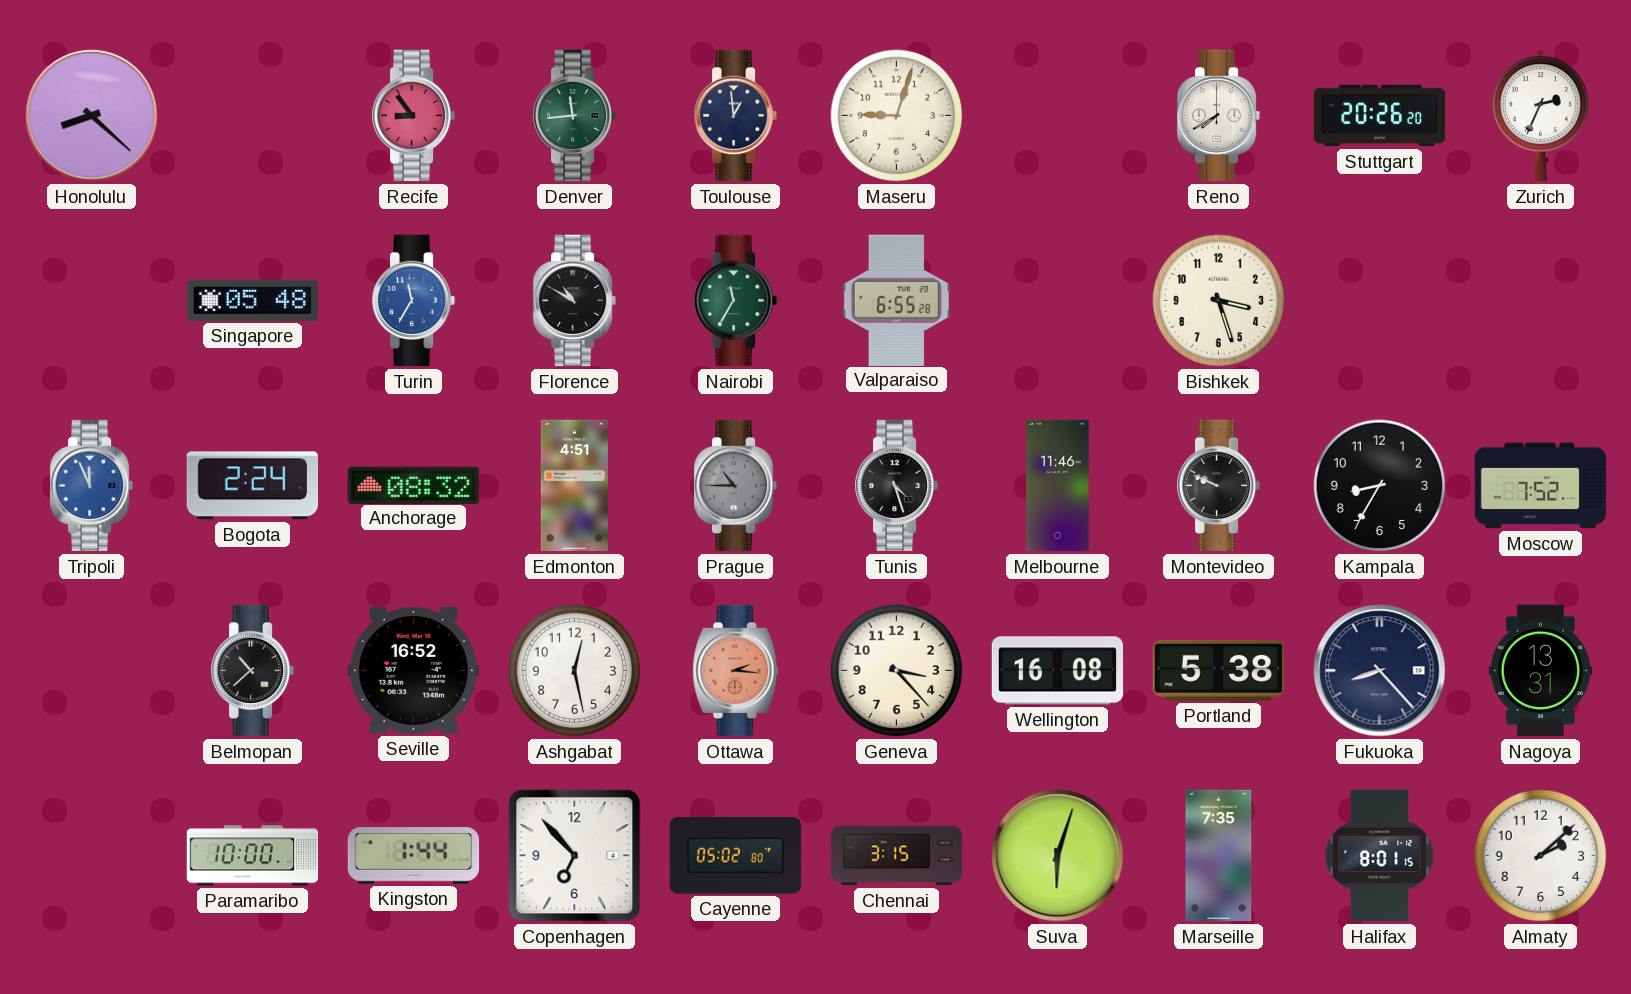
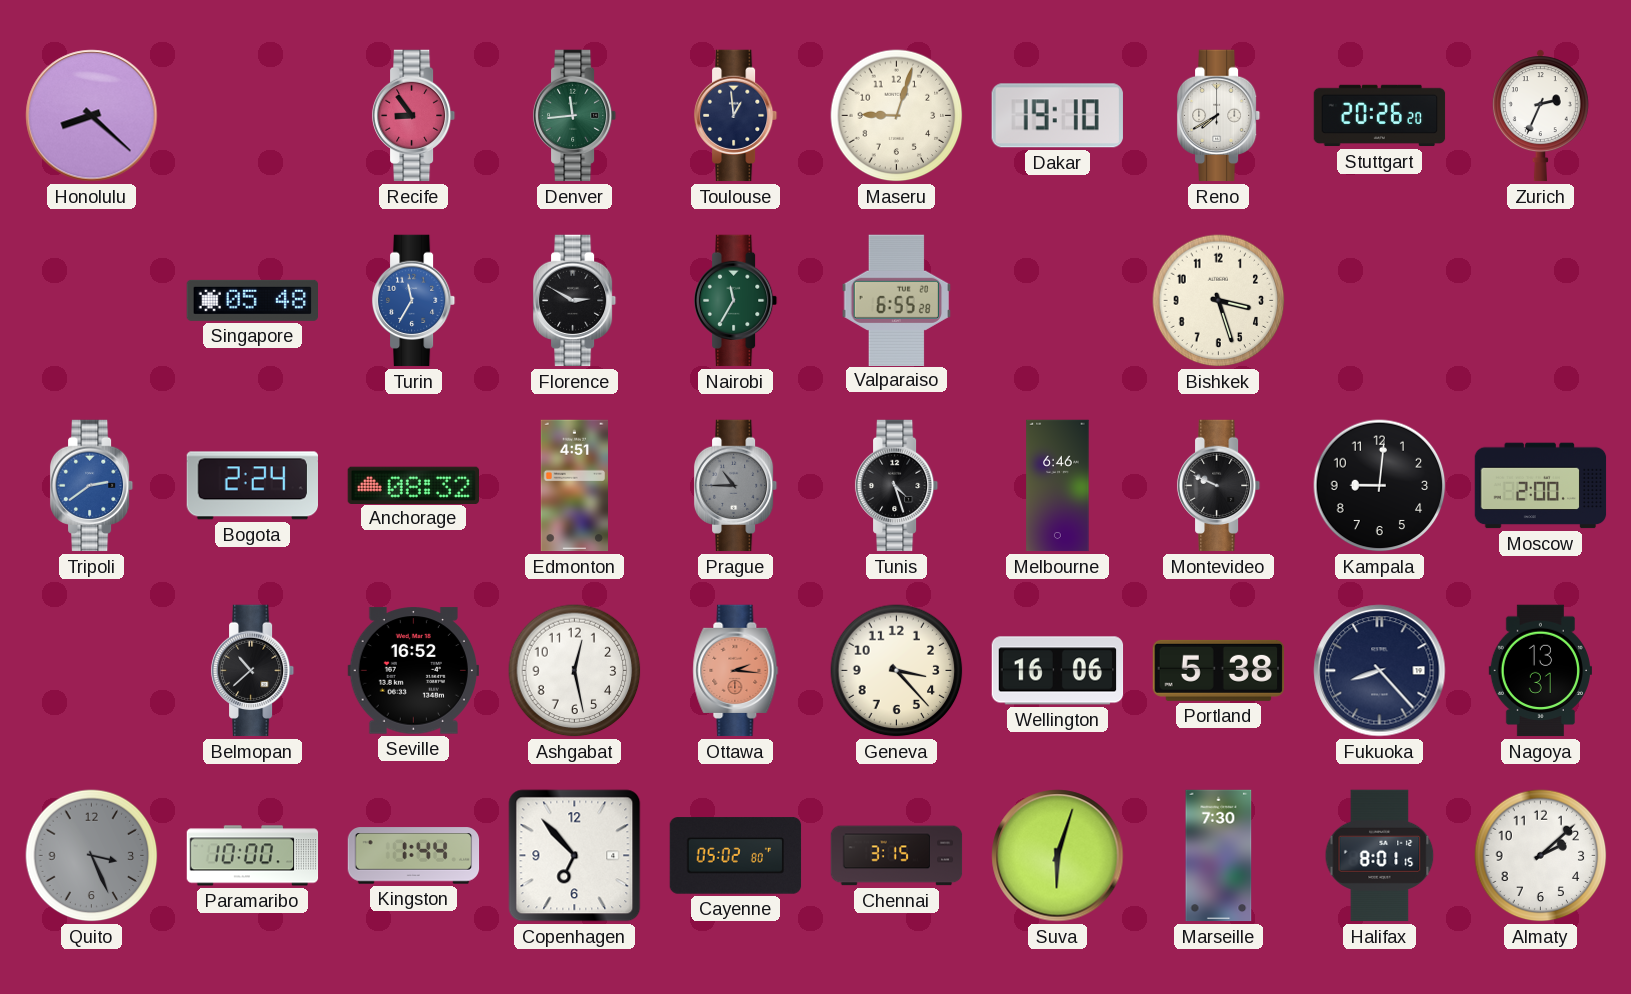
Dakar: none -> 19:10
Florence: 10:50 -> 2:50
Tripoli: 11:56 -> 2:39
Melbourne: 11:46 -> 6:46
Kampala: 8:35 -> 9:01
Moscow: 7:52 -> 2:00
Wellington: 16:08 -> 16:06
Quito: none -> 3:26
Marseille: 7:35 -> 7:30
